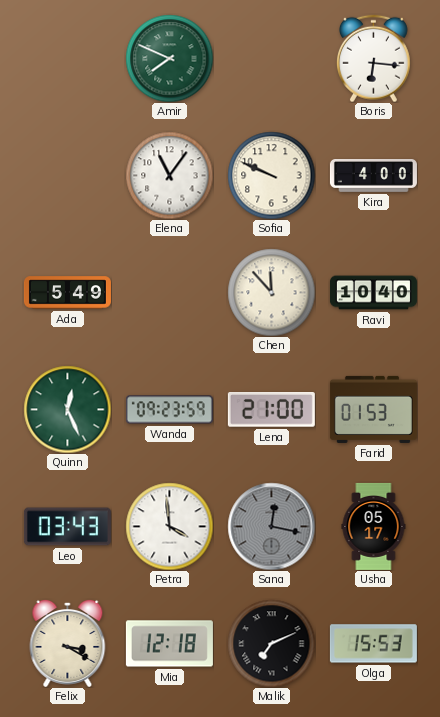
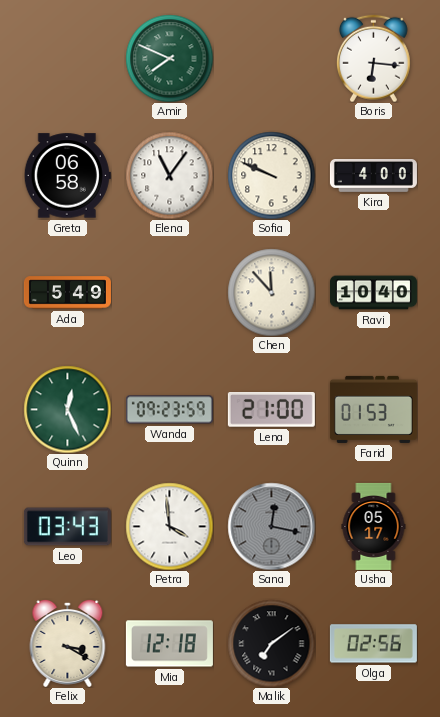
Greta: none -> 06:58
Malik: 7:11 -> 7:09
Olga: 15:53 -> 02:56
